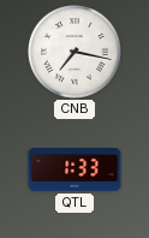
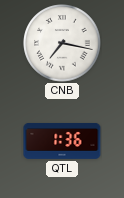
QTL: 1:33 -> 1:36
